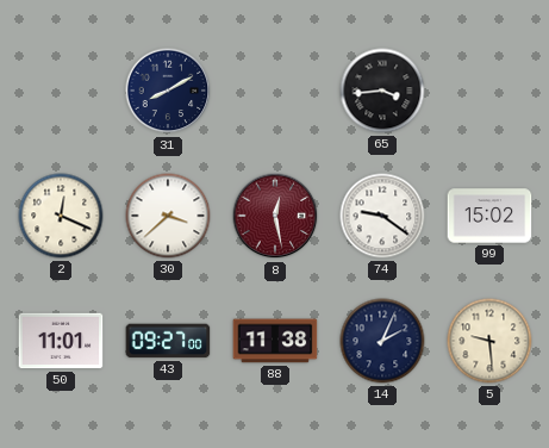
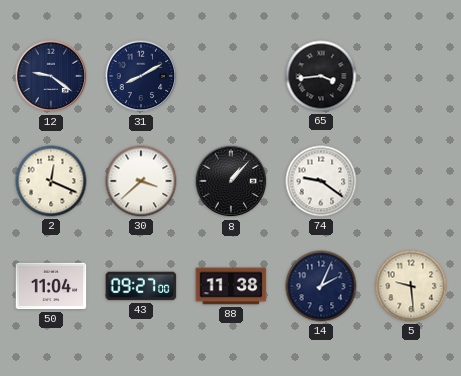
12: none -> 9:21
8: 12:28 -> 1:07
8 dial: burgundy -> black
99: 15:02 -> none
50: 11:01 -> 11:04
